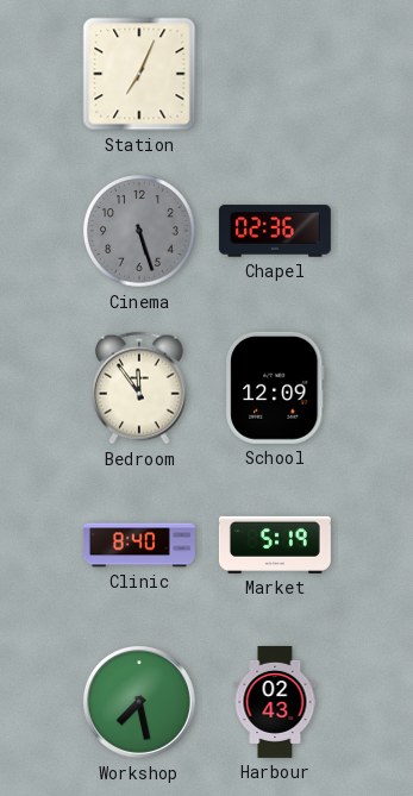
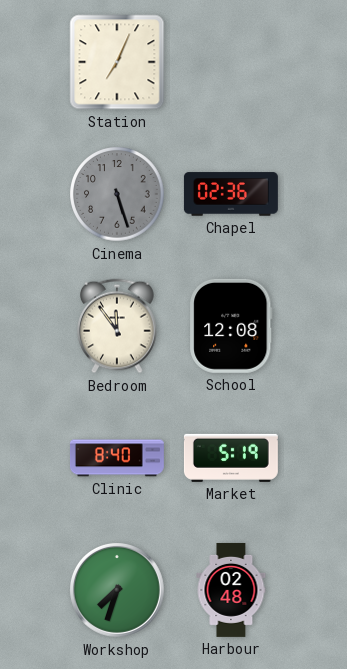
School: 12:09 -> 12:08
Workshop: 7:28 -> 7:33
Harbour: 02:43 -> 02:48
